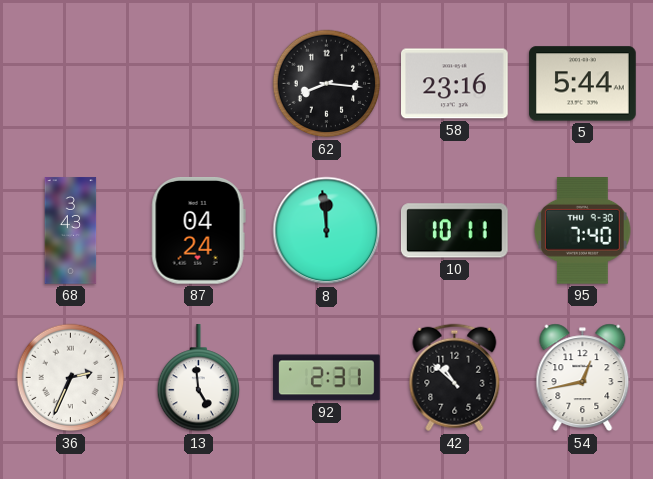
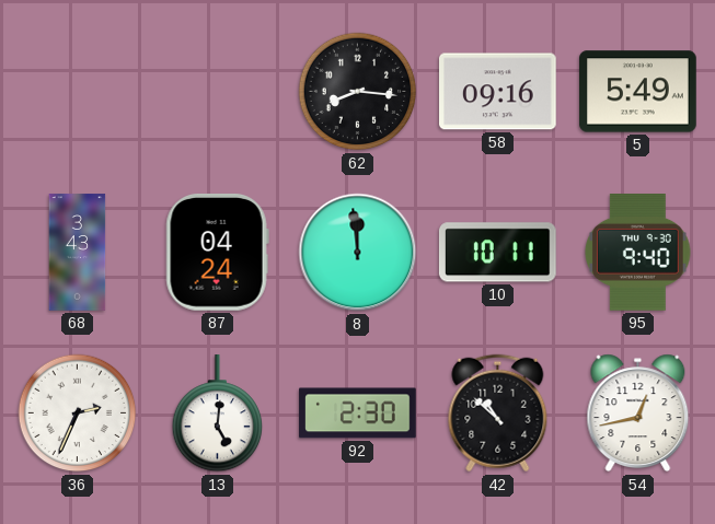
58: 23:16 -> 09:16
5: 5:44 -> 5:49
95: 7:40 -> 9:40
13: 4:59 -> 5:01
92: 2:31 -> 2:30
